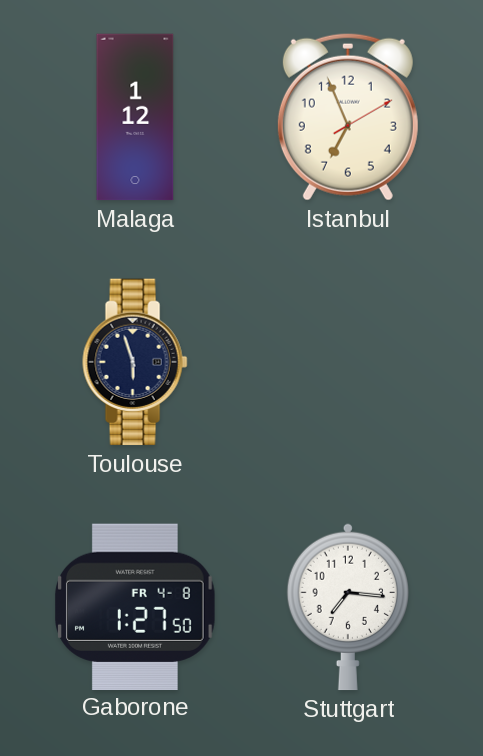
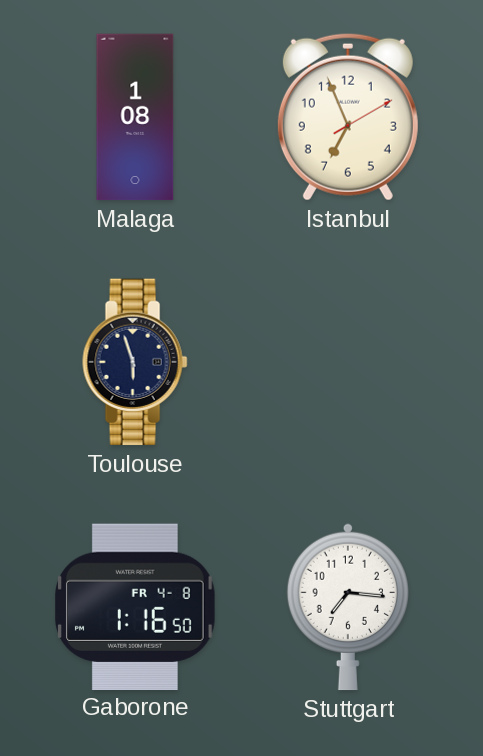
Malaga: 1:12 -> 1:08
Gaborone: 1:27 -> 1:16
